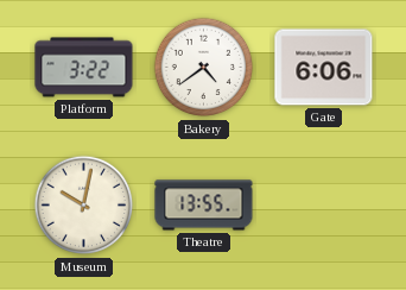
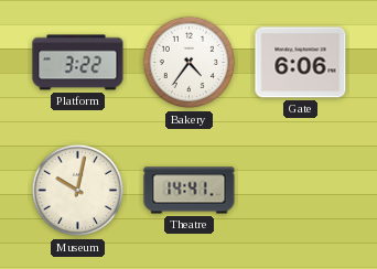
Bakery: 4:39 -> 4:36
Theatre: 13:55 -> 14:41
